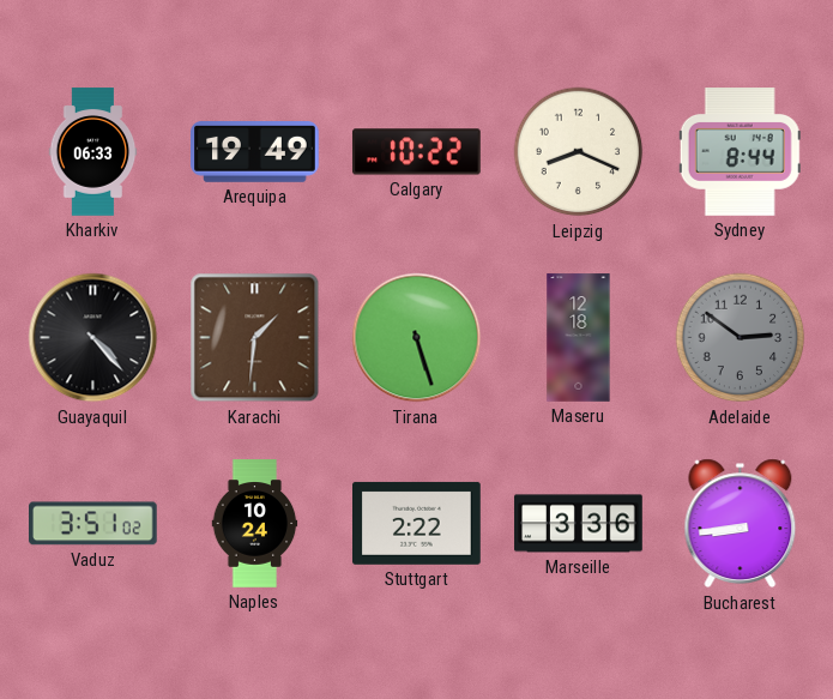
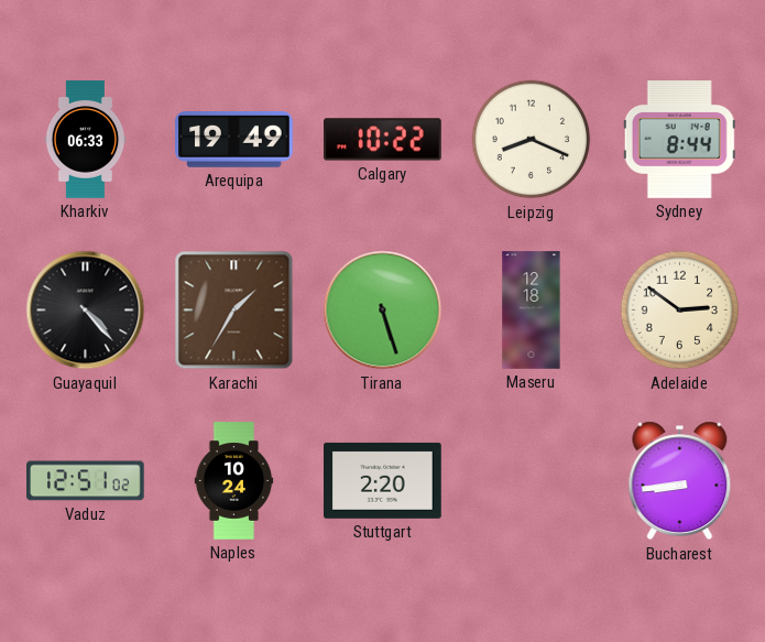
Karachi: 1:31 -> 1:35
Adelaide dial: grey -> cream
Vaduz: 3:51 -> 12:51
Stuttgart: 2:22 -> 2:20
Marseille: 3:36 -> none
